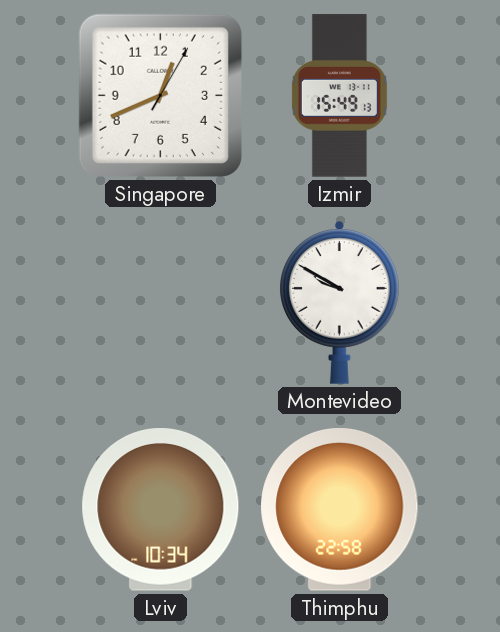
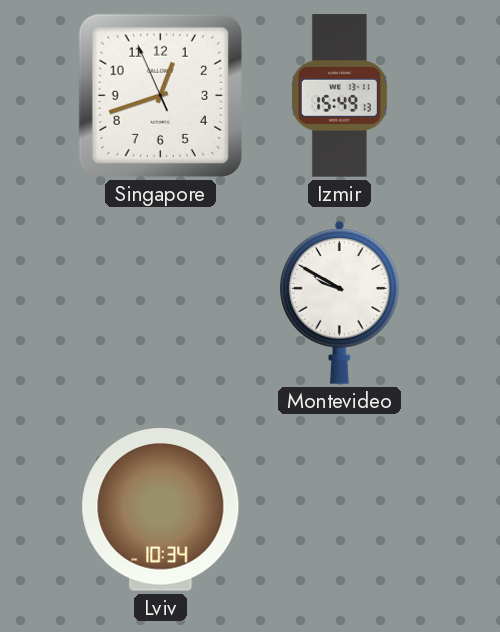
Singapore: 12:41:05 -> 12:41:56
Thimphu: 22:58 -> none
